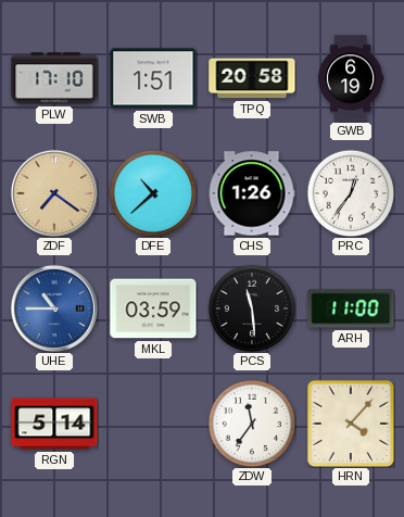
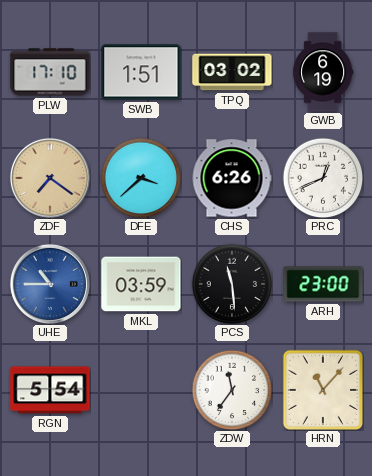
TPQ: 20:58 -> 03:02
DFE: 10:38 -> 3:38
CHS: 1:26 -> 6:26
PRC: 12:36 -> 12:41
ARH: 11:00 -> 23:00
RGN: 5:14 -> 5:54
HRN: 4:07 -> 11:07
